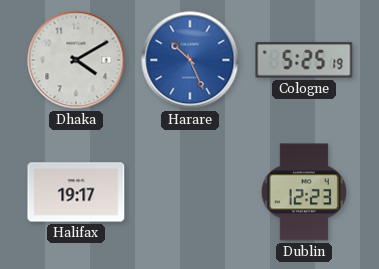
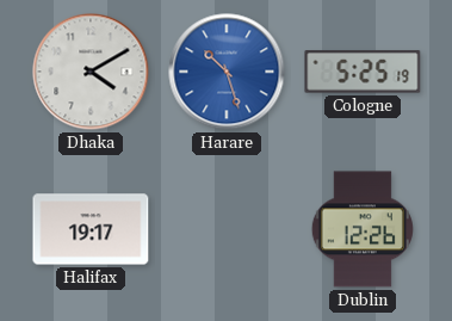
Harare: 10:26 -> 10:27
Dublin: 12:23 -> 12:26
